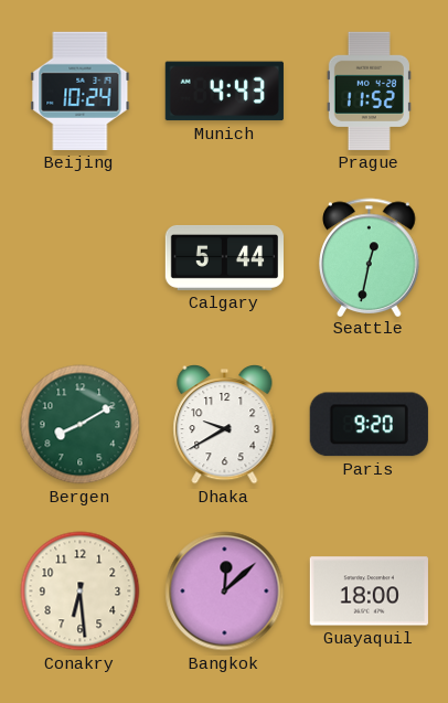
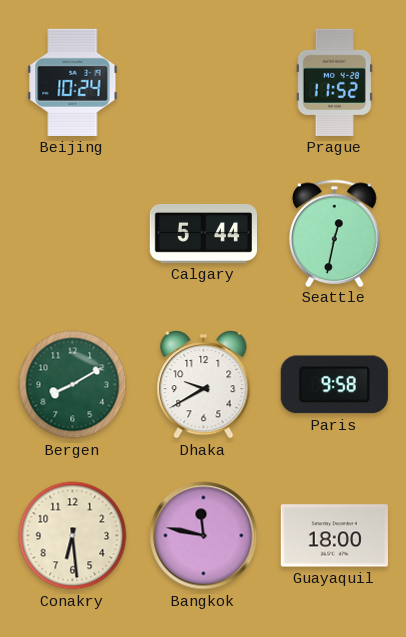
Munich: 4:43 -> none
Paris: 9:20 -> 9:58
Bangkok: 12:08 -> 11:47
